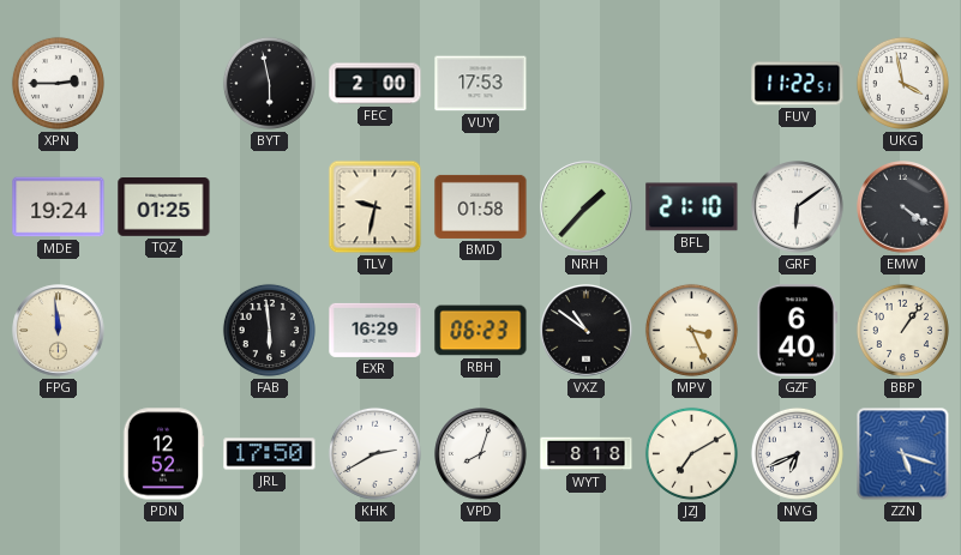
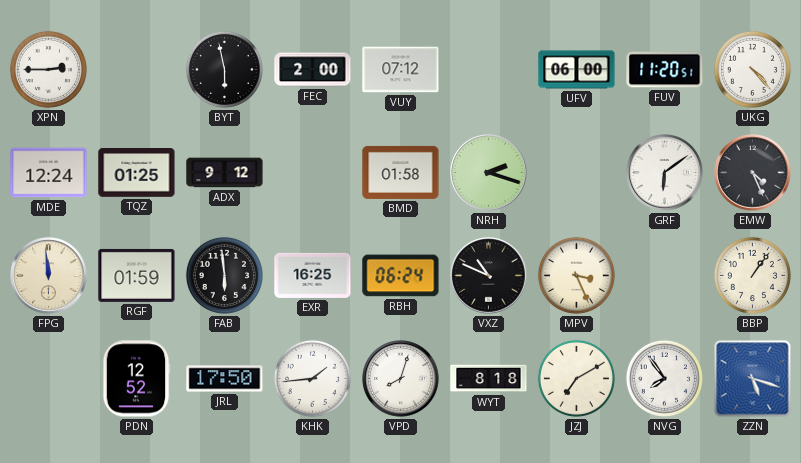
VUY: 17:53 -> 07:12
UFV: none -> 06:00
FUV: 11:22 -> 11:20
UKG: 3:58 -> 4:23
MDE: 19:24 -> 12:24
ADX: none -> 9:12
TLV: 9:32 -> none
NRH: 1:37 -> 2:18
BFL: 21:10 -> none
EMW: 4:21 -> 4:26
RGF: none -> 01:59
EXR: 16:29 -> 16:25
RBH: 06:23 -> 06:24
VXZ: 10:51 -> 10:49
GZF: 6:40 -> none
KHK: 2:40 -> 1:44
NVG: 6:41 -> 7:54
